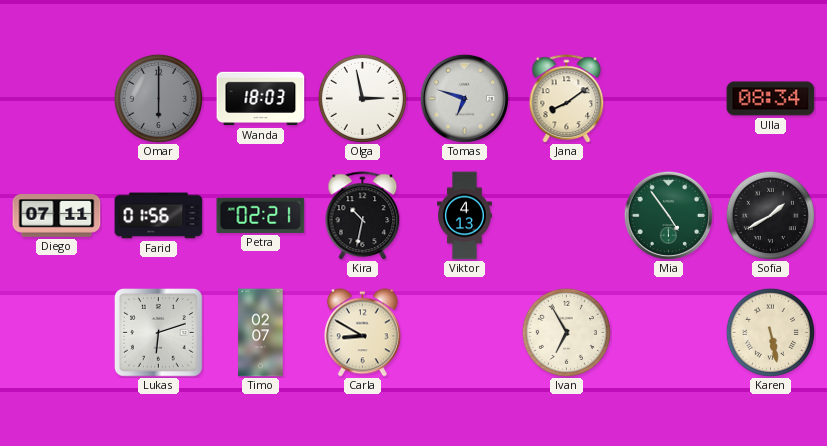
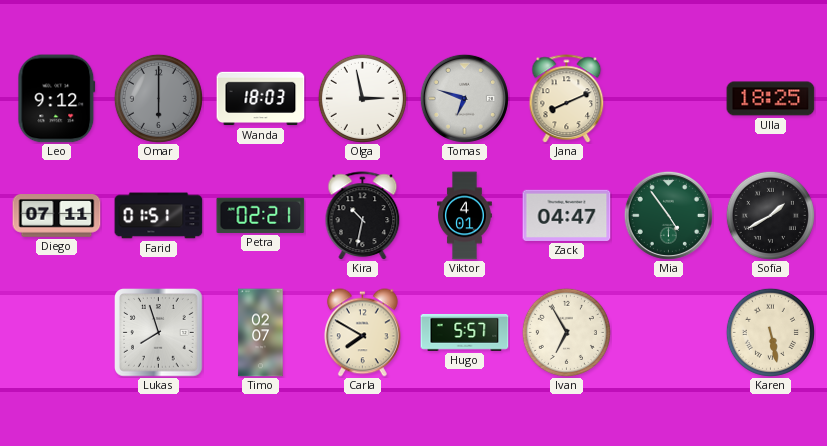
Leo: none -> 9:12
Jana: 8:09 -> 8:11
Ulla: 08:34 -> 18:25
Farid: 01:56 -> 01:51
Viktor: 4:13 -> 4:01
Zack: none -> 04:47
Lukas: 6:12 -> 7:57
Carla: 8:50 -> 7:50
Hugo: none -> 5:57
